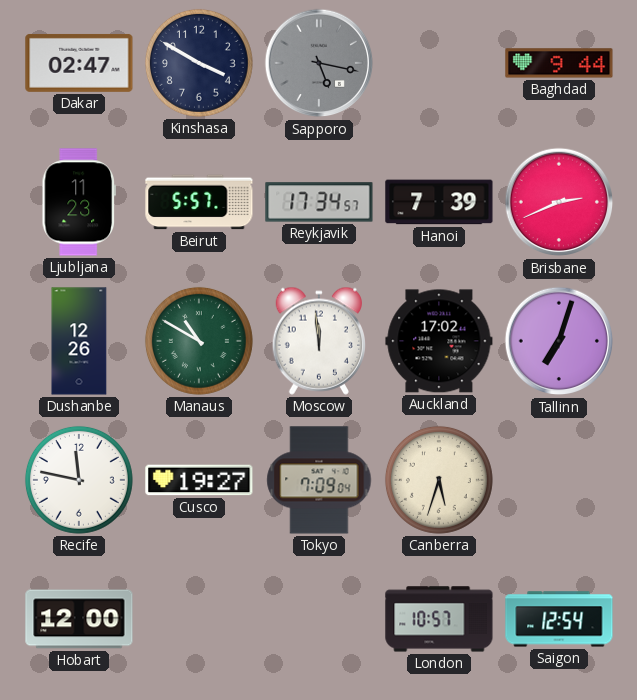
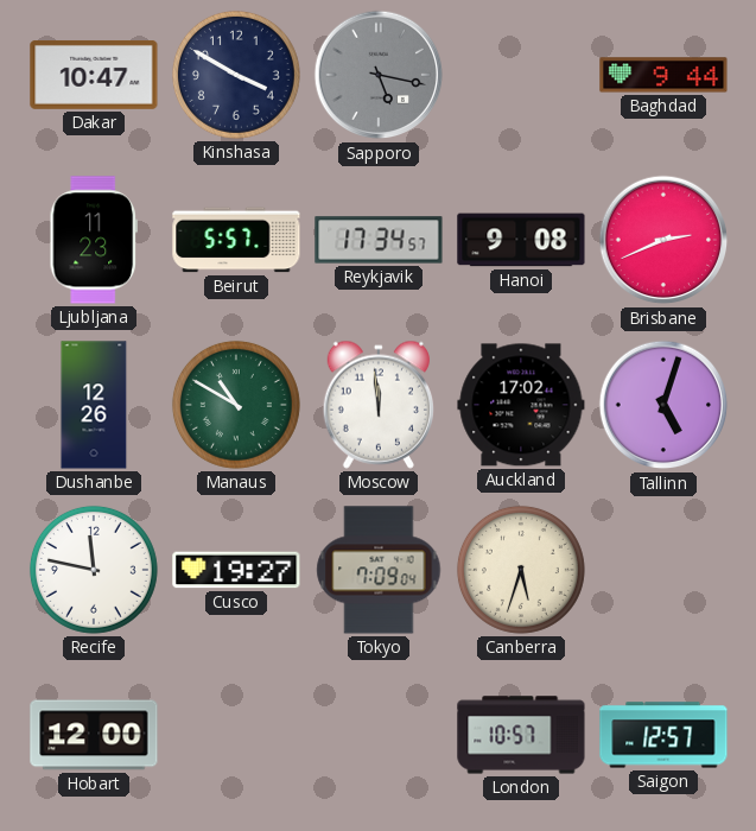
Dakar: 02:47 -> 10:47
Hanoi: 7:39 -> 9:08
Tallinn: 7:03 -> 5:03
Saigon: 12:54 -> 12:57
